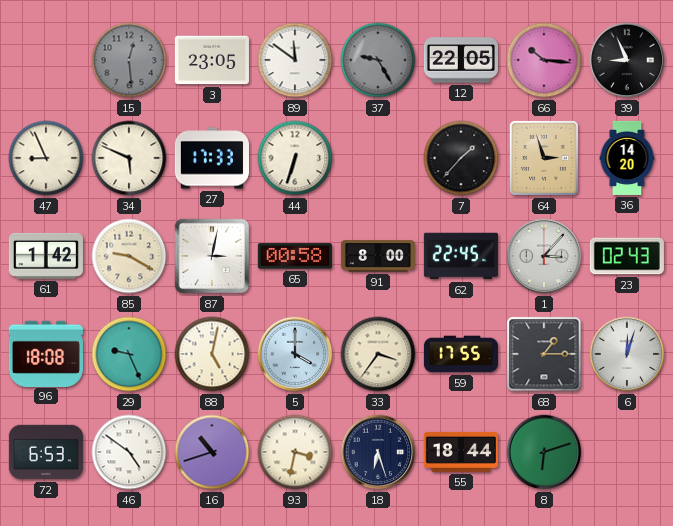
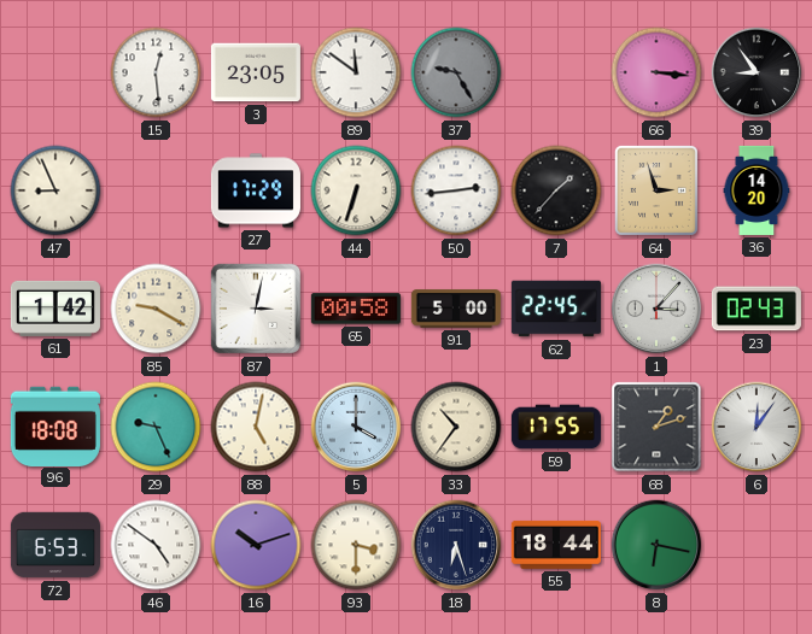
15 dial: grey -> white
12: 22:05 -> none
66: 10:16 -> 3:16
39: 8:56 -> 8:54
34: 5:49 -> none
27: 17:33 -> 17:29
50: none -> 2:44
91: 8:00 -> 5:00
33: 3:36 -> 10:36
68: 1:15 -> 1:12
6: 12:03 -> 12:06
16: 10:42 -> 10:12
93: 3:32 -> 3:30
8: 6:12 -> 6:17
